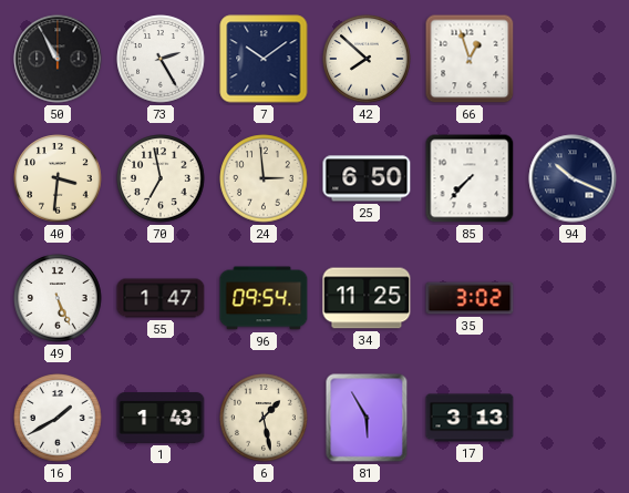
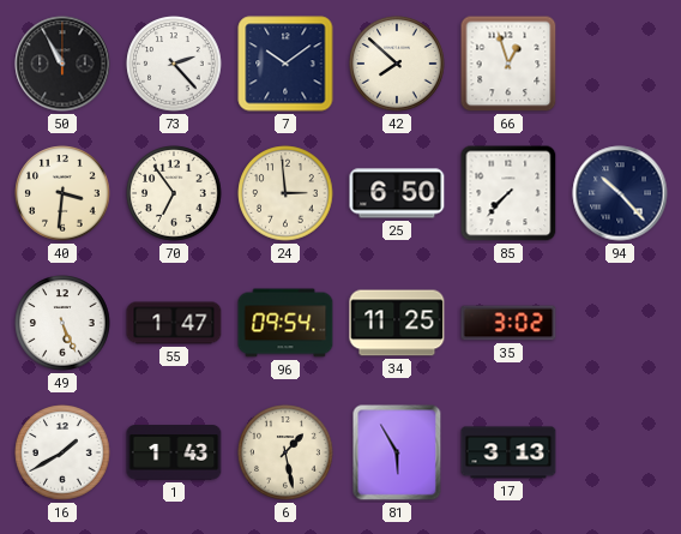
73: 2:25 -> 2:23
70: 6:58 -> 6:54
94: 10:19 -> 10:23
